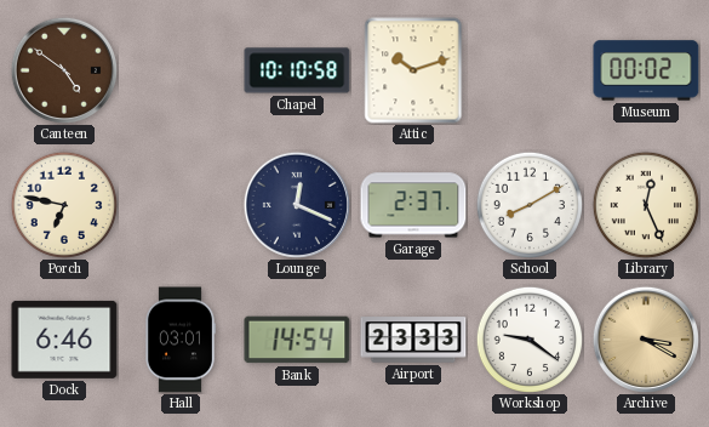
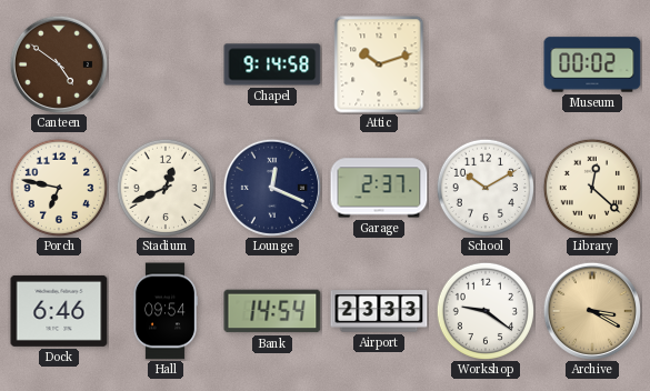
Chapel: 10:10 -> 9:14
Stadium: none -> 12:41
School: 8:10 -> 10:10
Library: 12:26 -> 12:22
Hall: 03:01 -> 09:54
